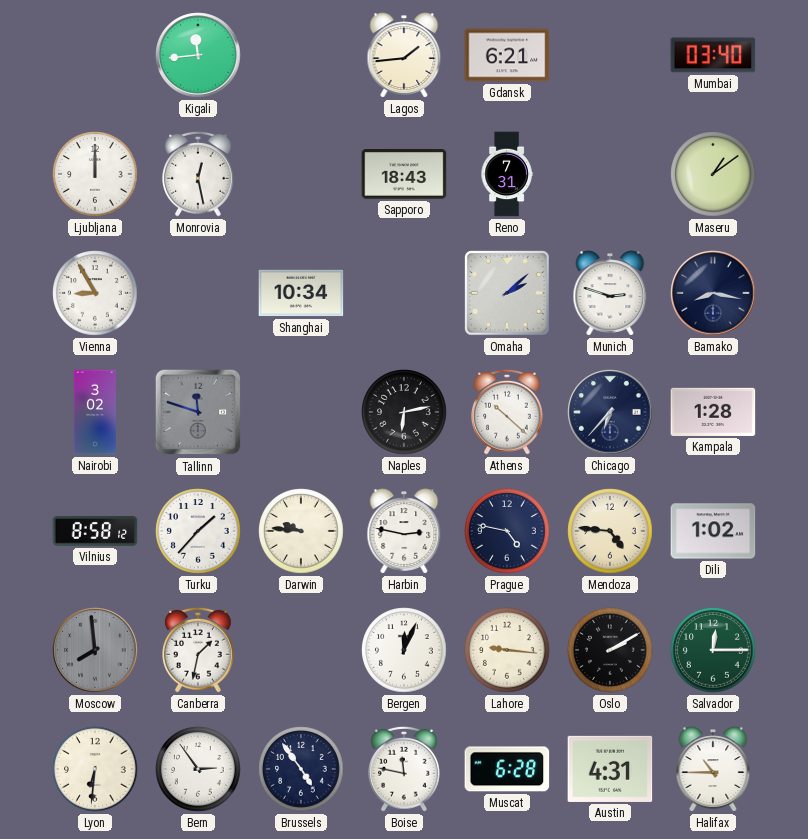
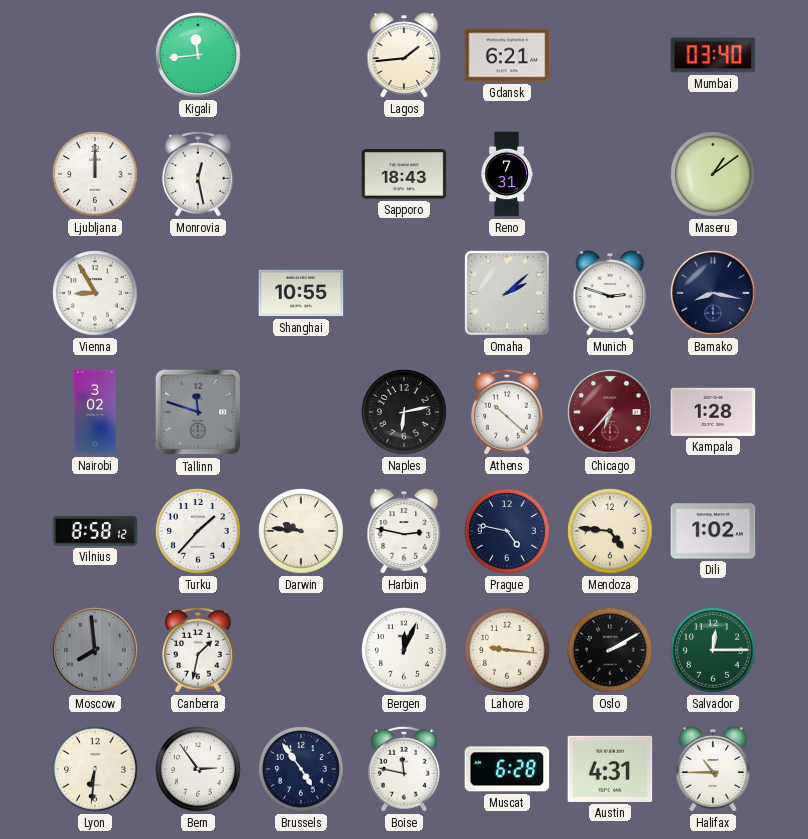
Shanghai: 10:34 -> 10:55
Chicago dial: navy -> burgundy
